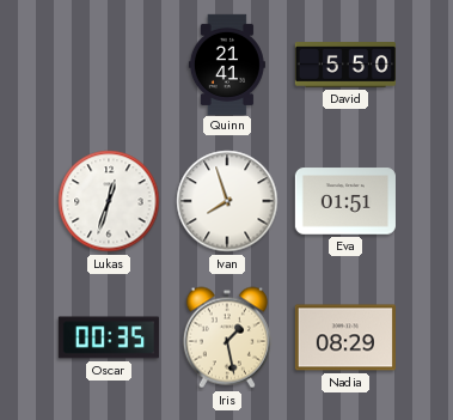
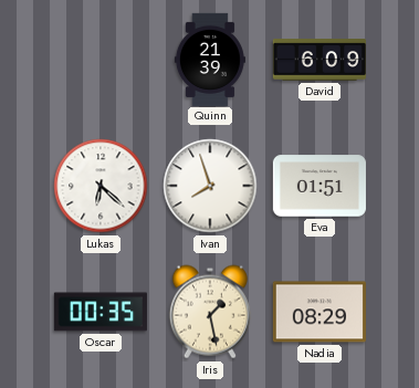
Quinn: 21:41 -> 21:39
David: 5:50 -> 6:09
Lukas: 12:33 -> 6:22
